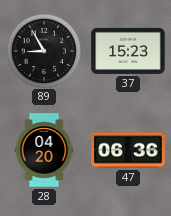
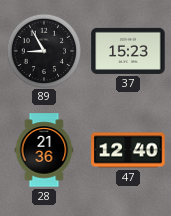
28: 04:20 -> 21:36
47: 06:36 -> 12:40
